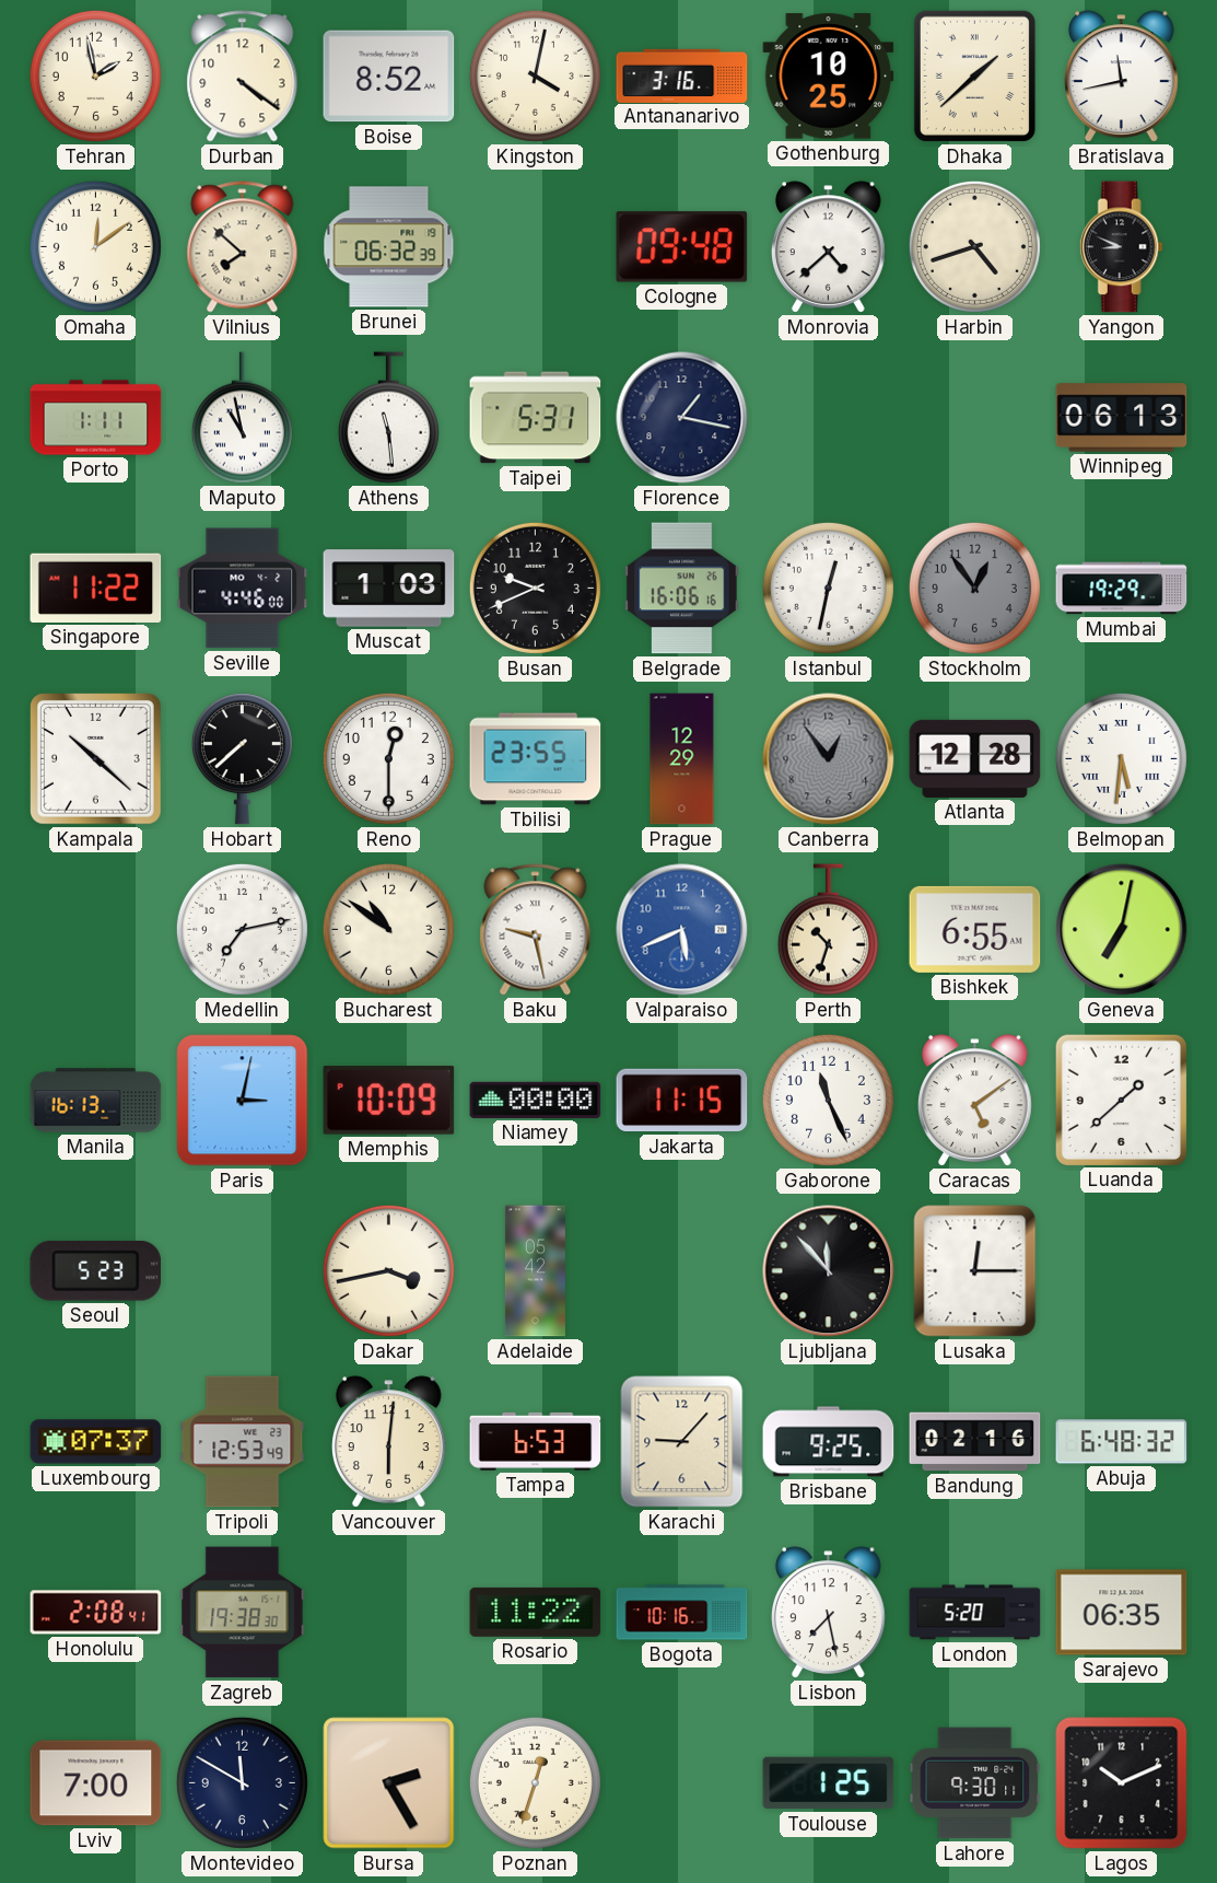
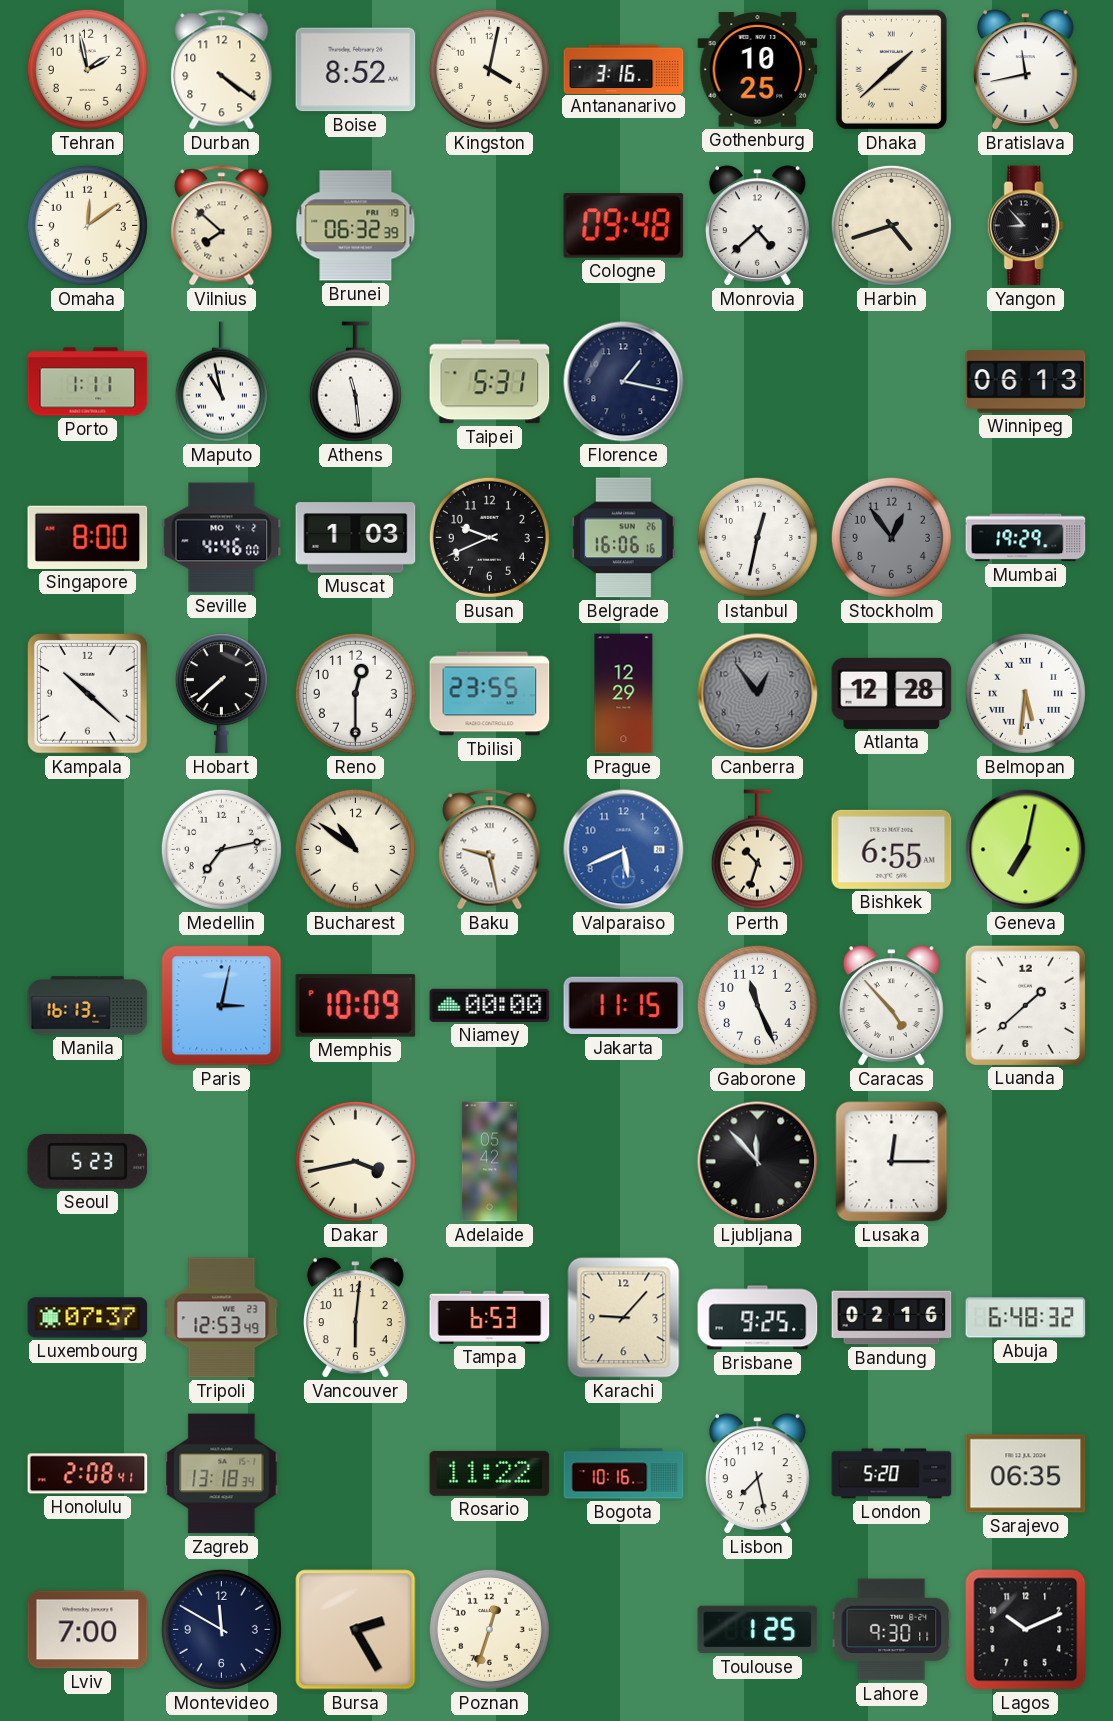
Yangon: 8:49 -> 8:53
Singapore: 11:22 -> 8:00
Caracas: 5:09 -> 4:53
Zagreb: 19:38 -> 13:18
